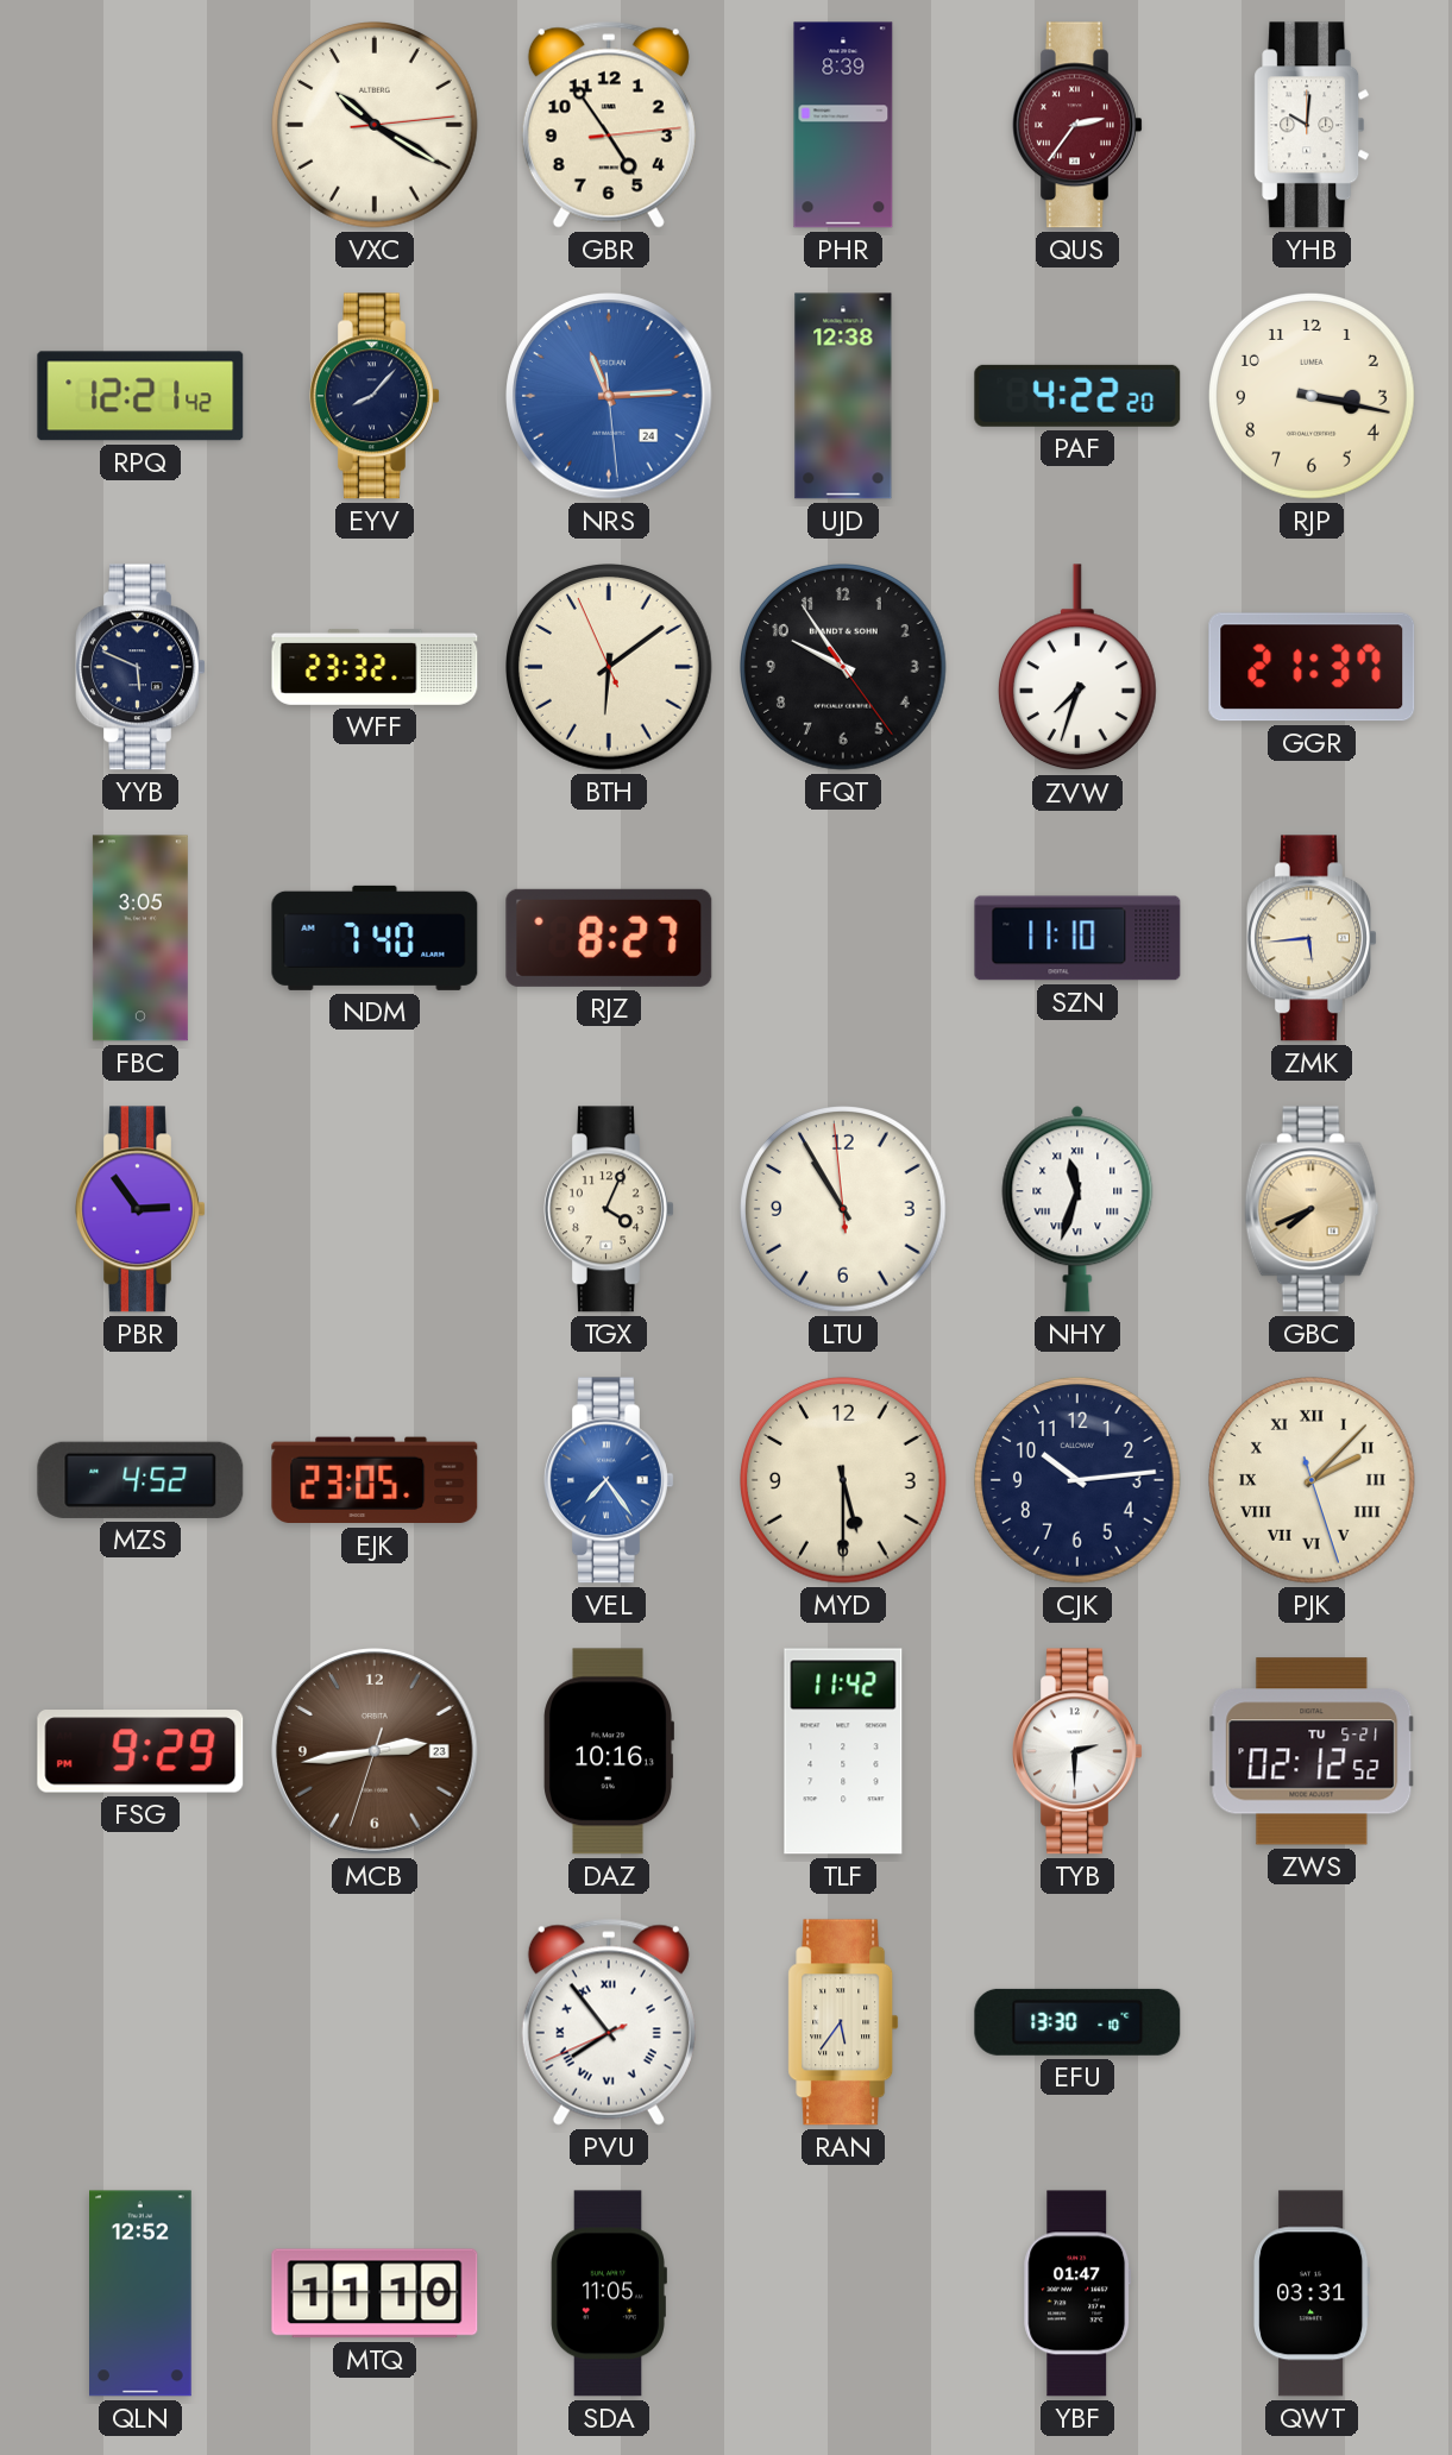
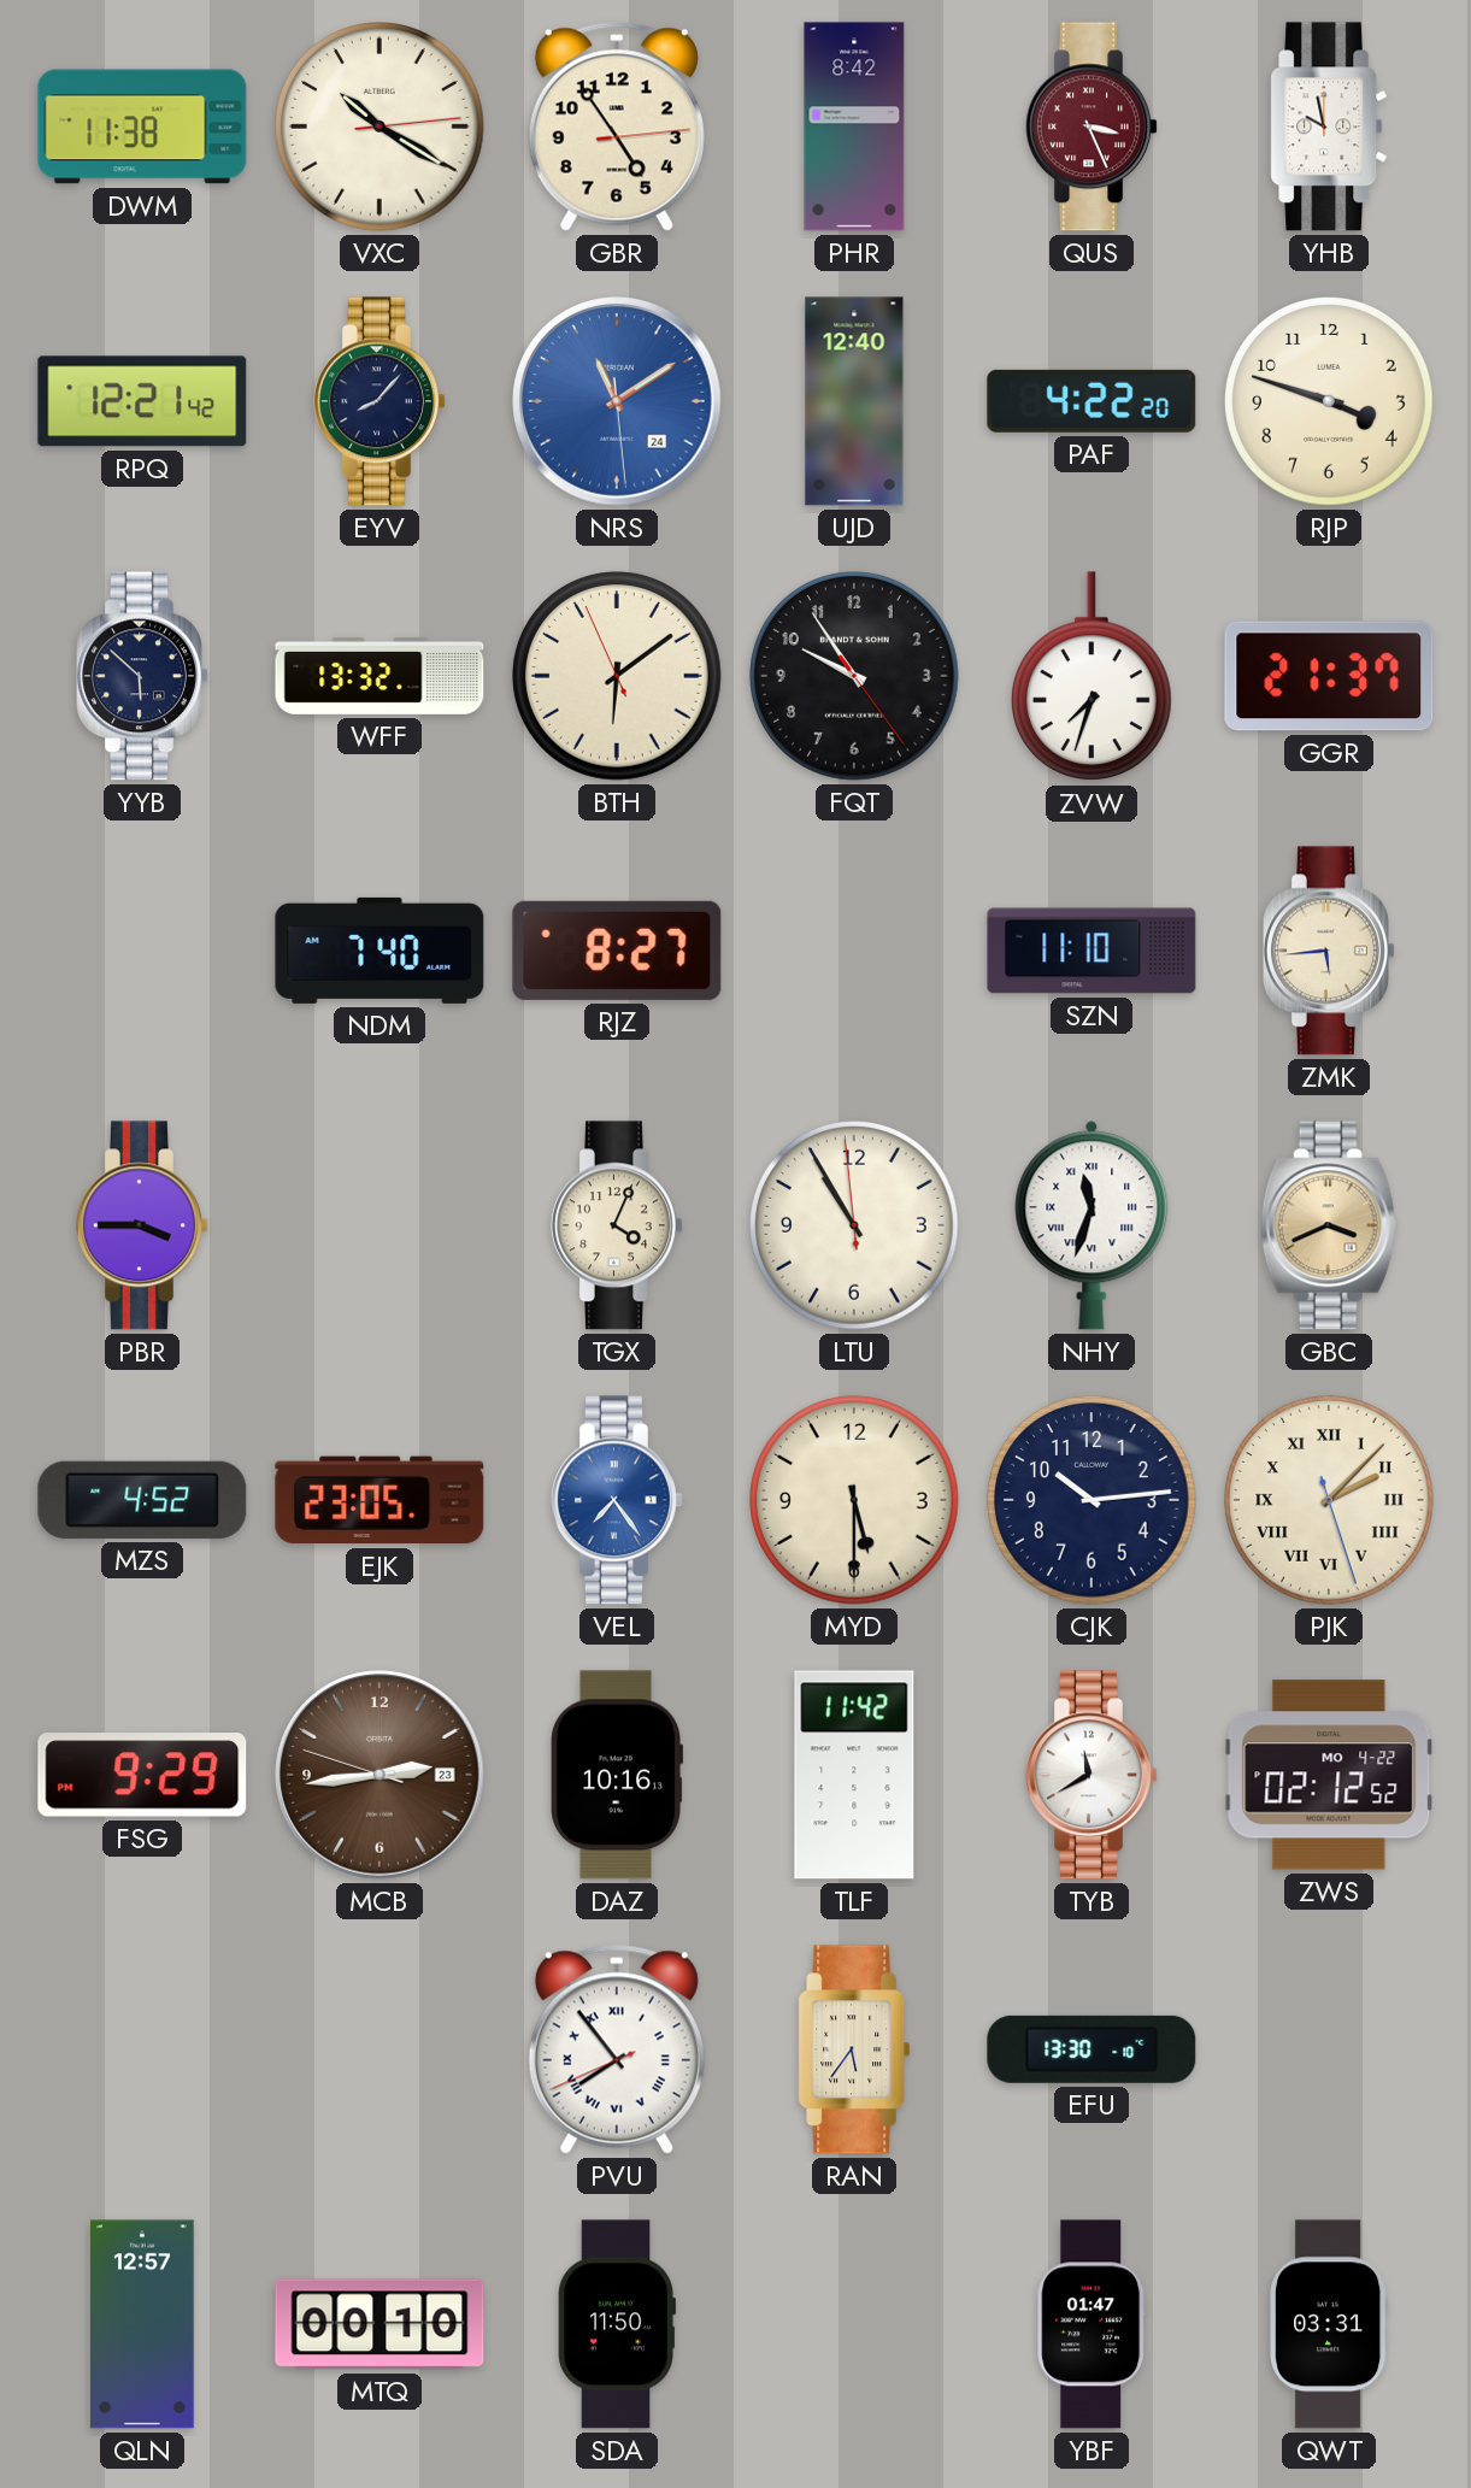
DWM: none -> 11:38
PHR: 8:39 -> 8:42
QUS: 2:36 -> 3:26
YHB: 10:01 -> 9:58
NRS: 11:14 -> 11:09
UJD: 12:38 -> 12:40
RJP: 3:17 -> 3:48
YYB: 5:49 -> 5:52
WFF: 23:32 -> 13:32
FBC: 3:05 -> none
PBR: 2:54 -> 3:45
GBC: 7:41 -> 3:41
MCB: 2:43:33 -> 2:43:48
TYB: 2:30 -> 11:40
ZWS date: TU 5-21 -> MO 4-22
QLN: 12:52 -> 12:57
MTQ: 11:10 -> 00:10
SDA: 11:05 -> 11:50
